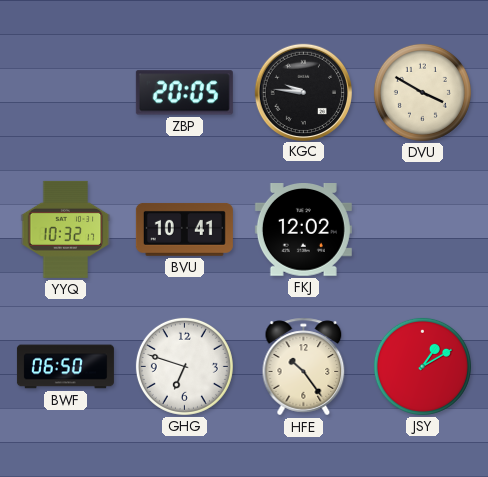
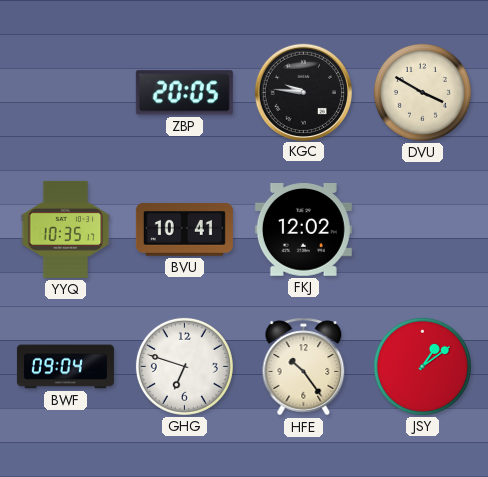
YYQ: 10:32 -> 10:35
BWF: 06:50 -> 09:04
JSY: 1:10 -> 1:09
